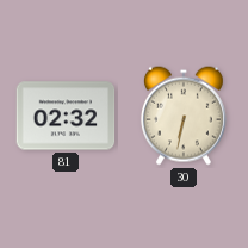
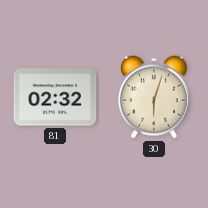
30: 6:32 -> 6:03
